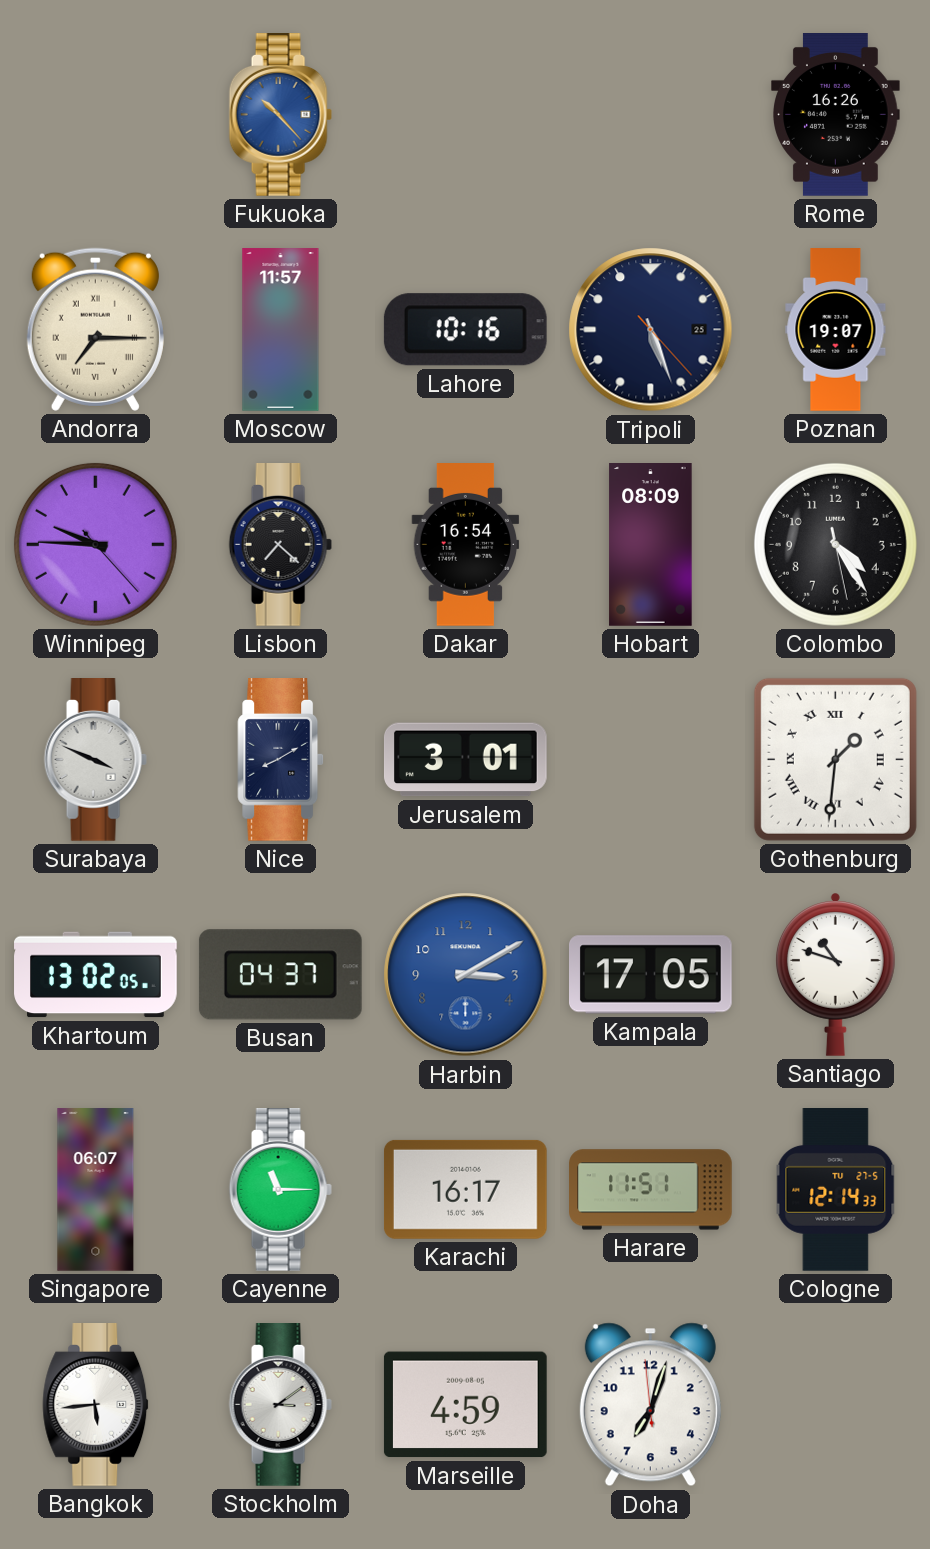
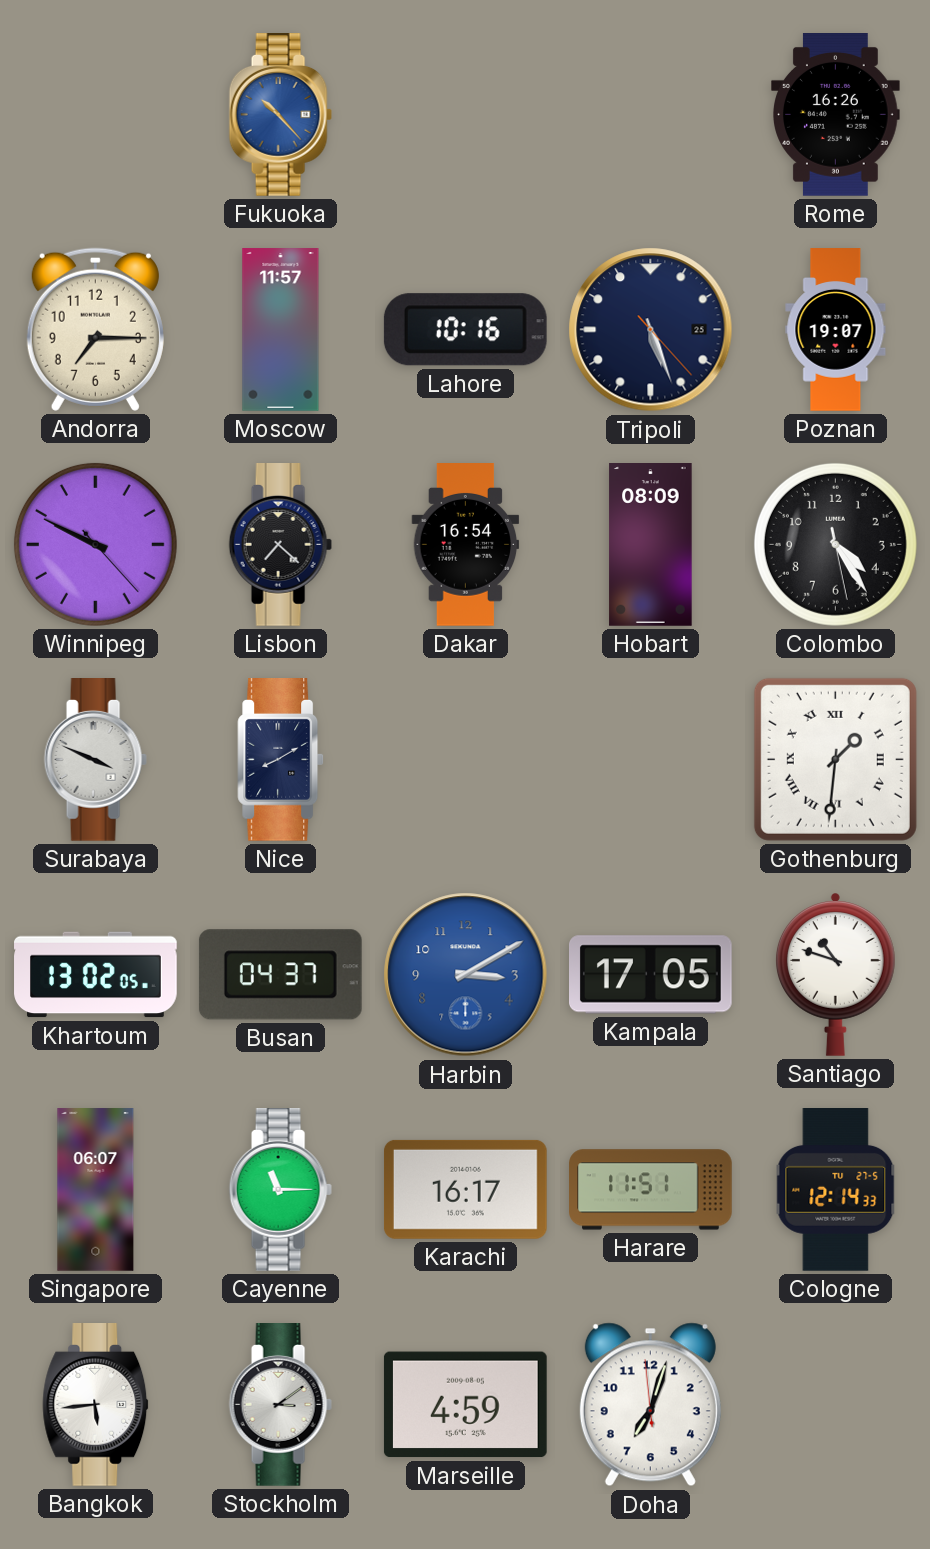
Andorra numerals: Roman -> Arabic
Winnipeg: 9:45 -> 9:49
Jerusalem: 3:01 -> none
